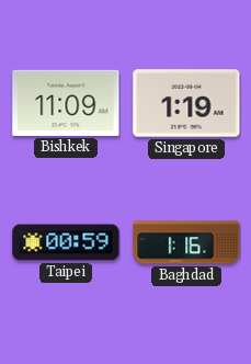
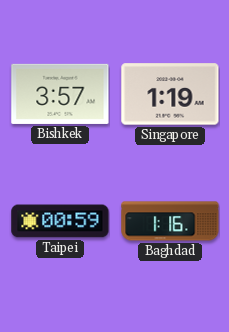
Bishkek: 11:09 -> 3:57
